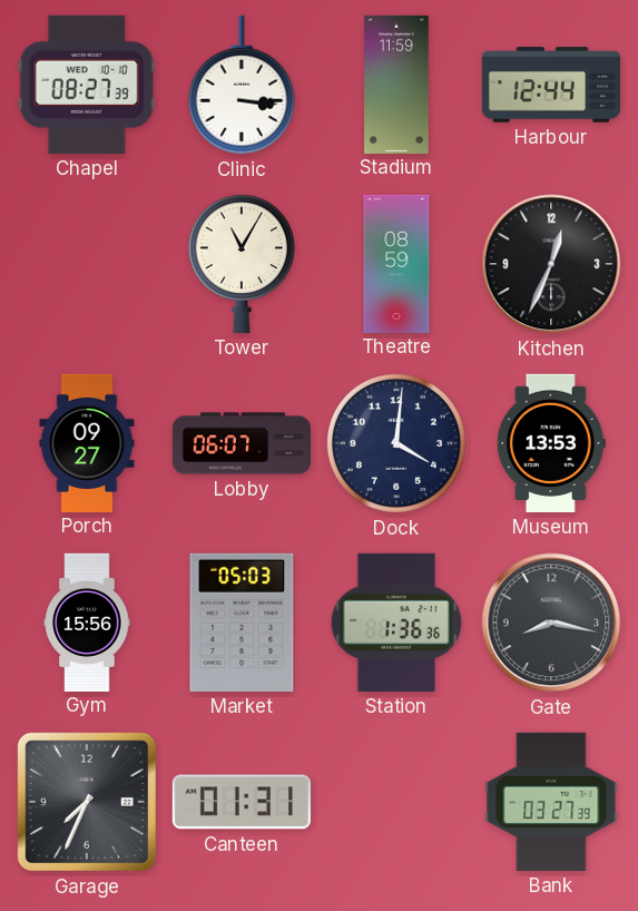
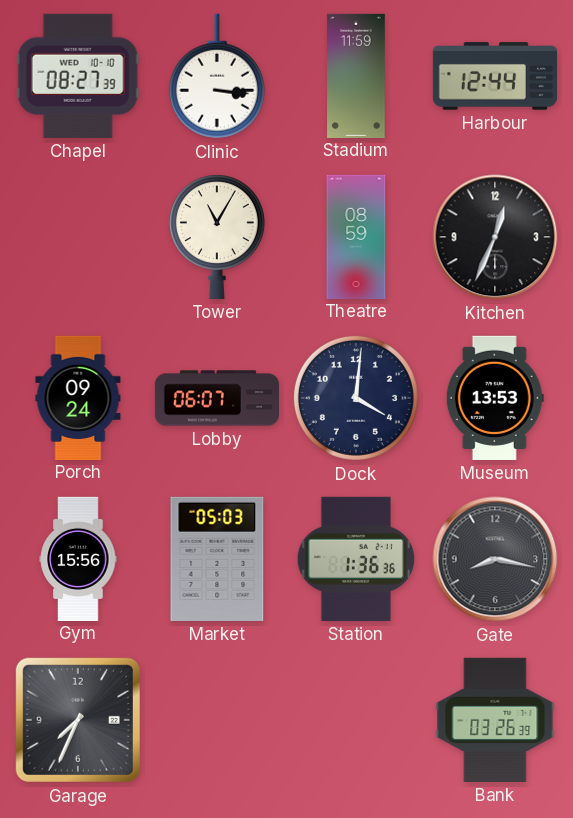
Porch: 09:27 -> 09:24
Canteen: 01:31 -> none
Bank: 03:27 -> 03:26
